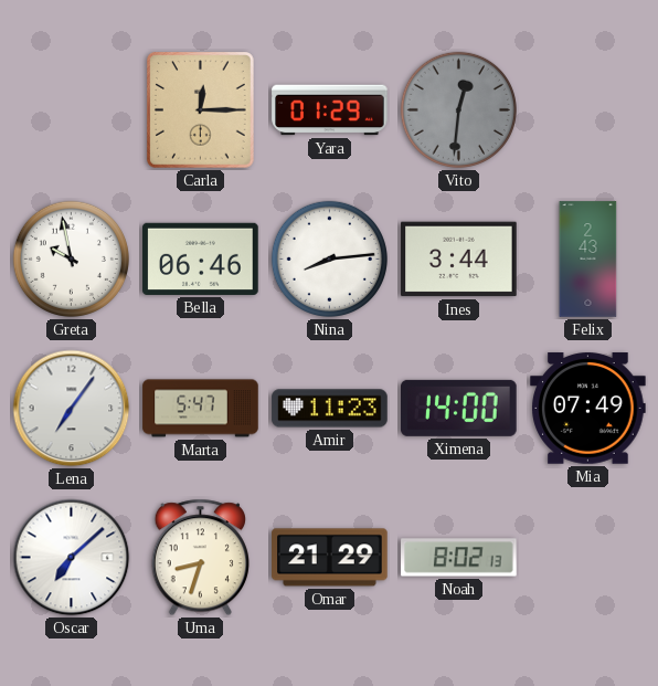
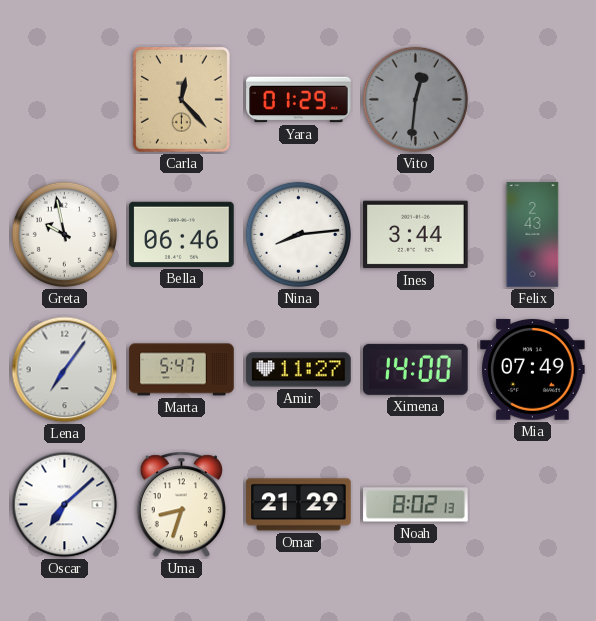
Carla: 12:15 -> 12:23
Amir: 11:23 -> 11:27
